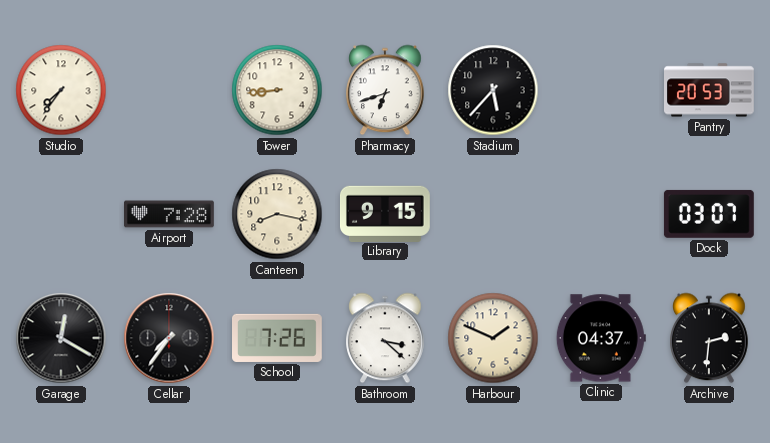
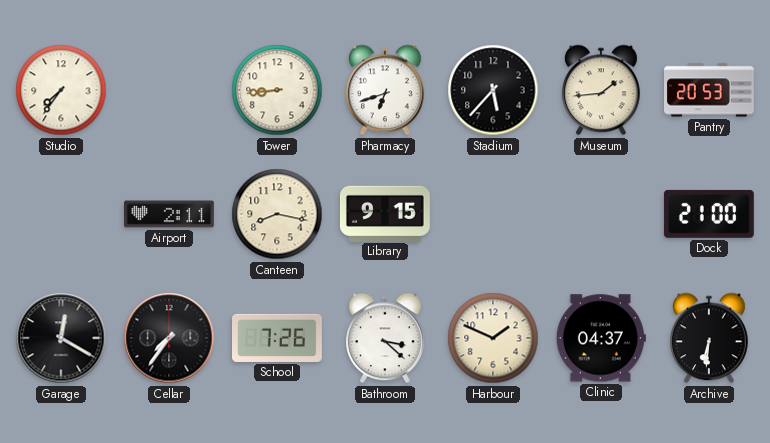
Museum: none -> 1:44
Airport: 7:28 -> 2:11
Dock: 03:07 -> 21:00
Archive: 2:31 -> 6:31
